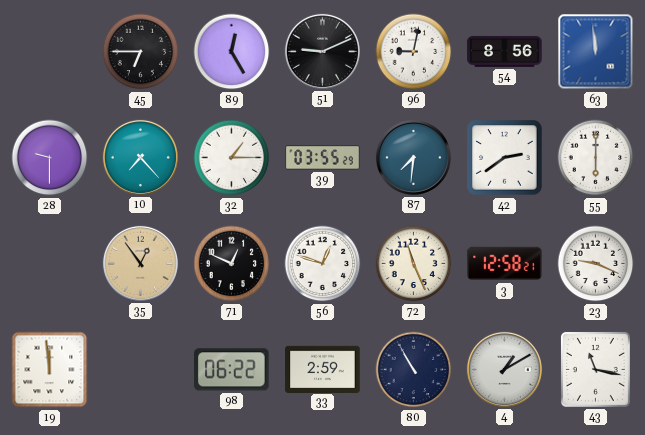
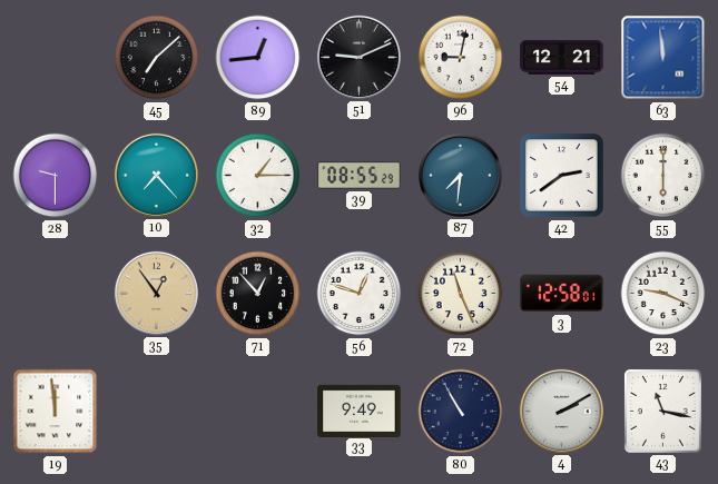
45: 6:45 -> 7:08
89: 12:25 -> 12:44
54: 8:56 -> 12:21
39: 03:55 -> 08:55
71: 12:49 -> 12:53
3: 12:58:21 -> 12:58:01
98: 06:22 -> none
33: 2:59 -> 9:49
4: 1:10 -> 2:10
